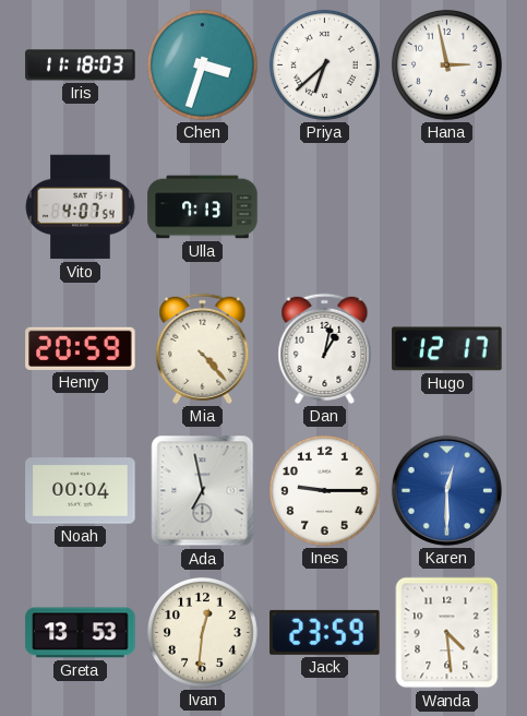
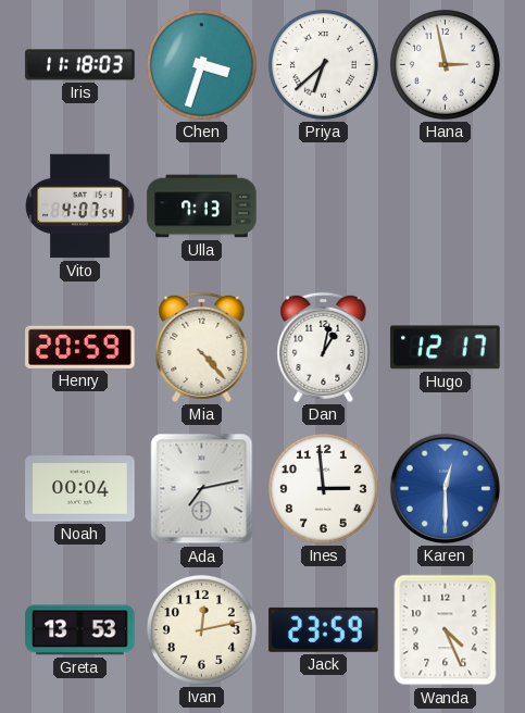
Ada: 6:58 -> 7:13
Ines: 9:15 -> 2:59
Ivan: 12:31 -> 12:13
Wanda: 4:29 -> 4:26
